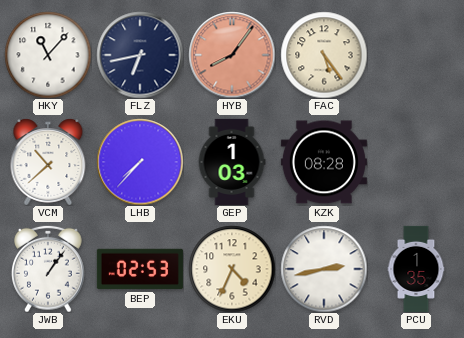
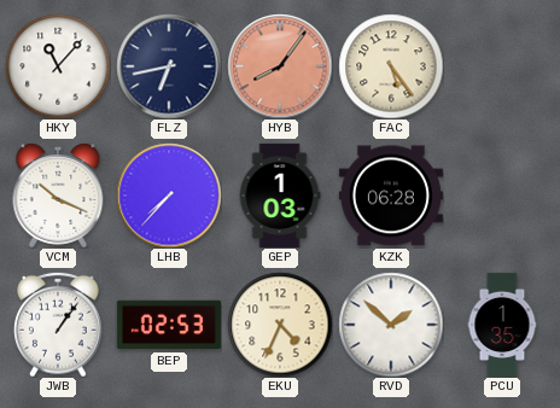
VCM: 10:38 -> 10:19
KZK: 08:28 -> 06:28
RVD: 2:43 -> 1:52
